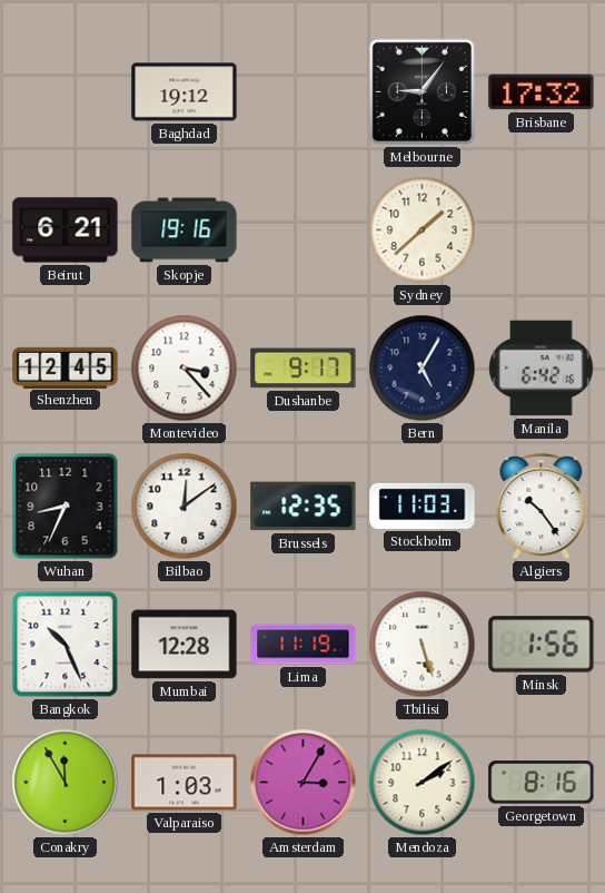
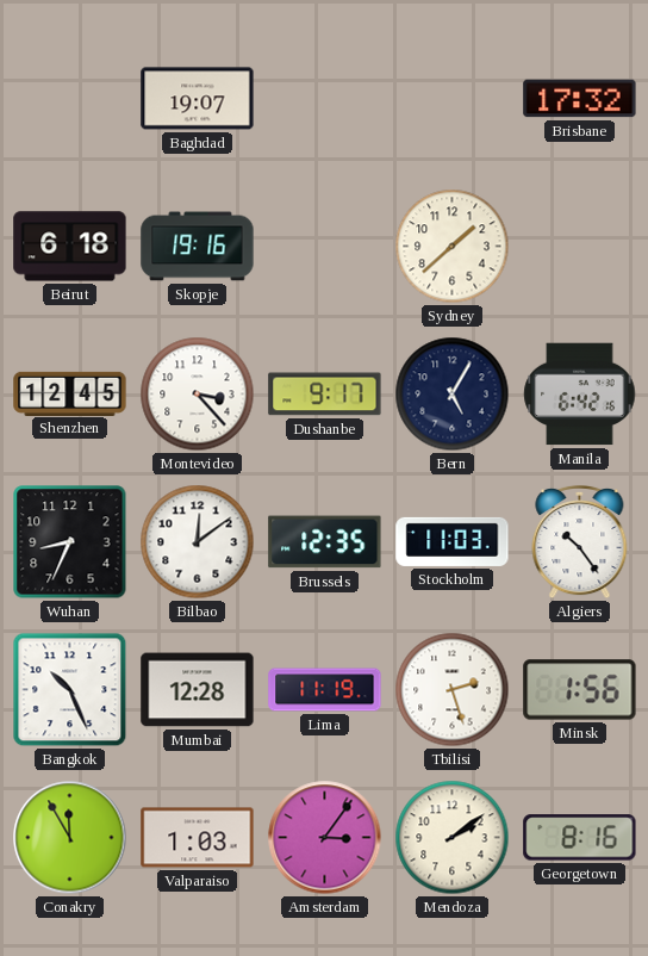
Baghdad: 19:12 -> 19:07
Melbourne: 9:06 -> none
Beirut: 6:21 -> 6:18
Tbilisi: 5:27 -> 2:27
Amsterdam: 3:05 -> 3:06
